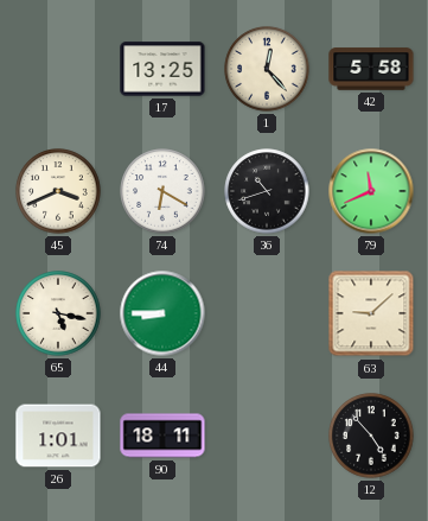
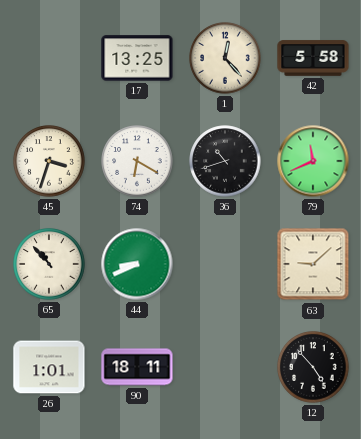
45: 3:41 -> 3:33
65: 5:17 -> 10:53
44: 8:45 -> 8:41
